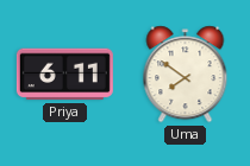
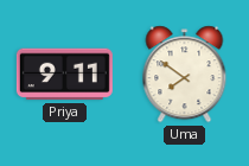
Priya: 6:11 -> 9:11
